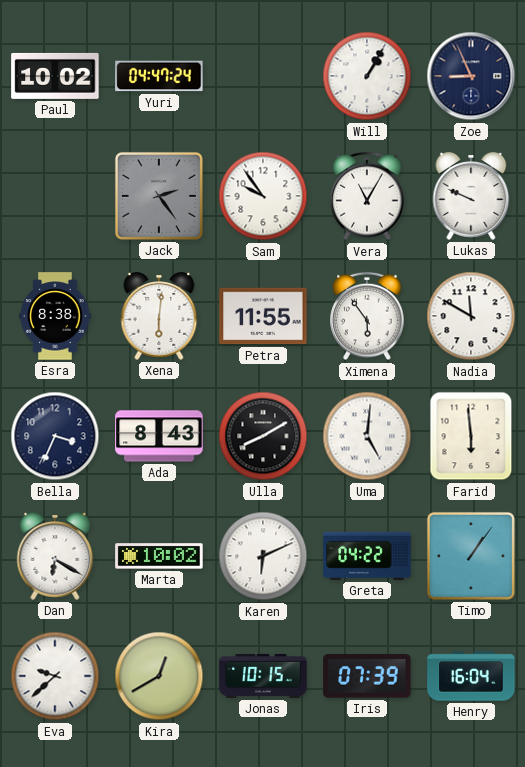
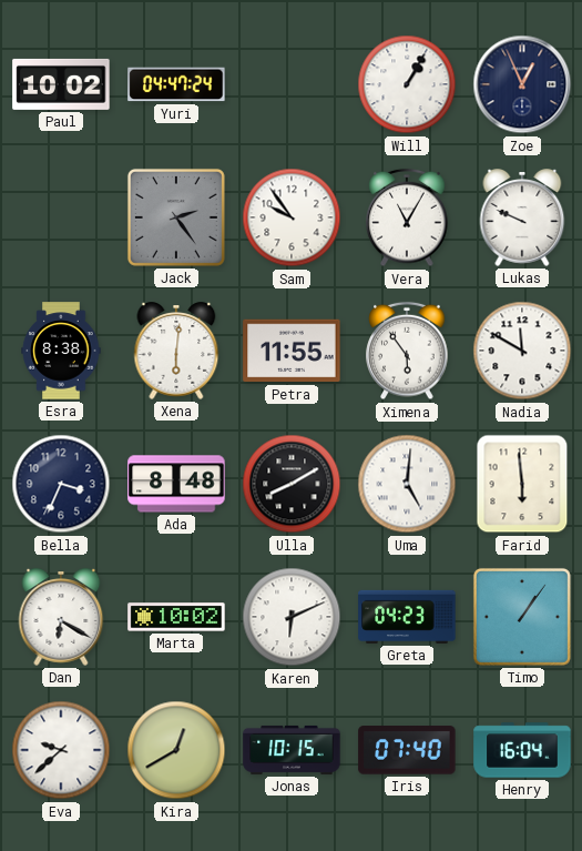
Zoe: 8:56 -> 12:56
Ada: 8:43 -> 8:48
Greta: 04:22 -> 04:23
Iris: 07:39 -> 07:40
